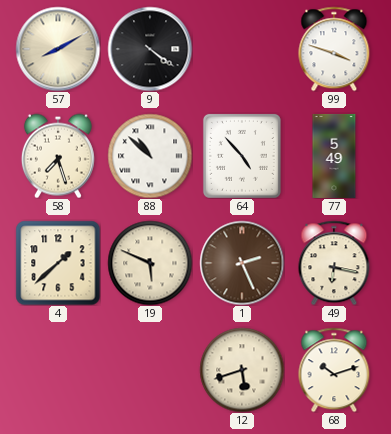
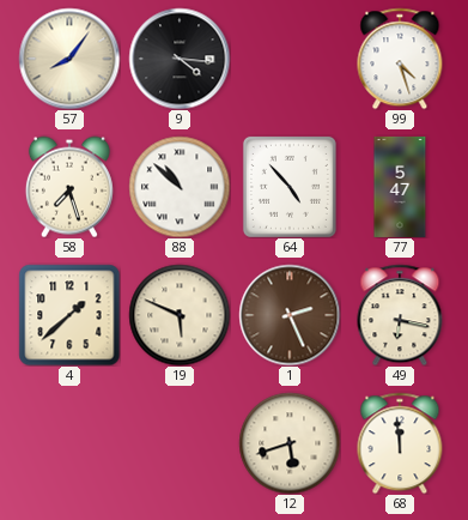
57: 8:10 -> 8:06
9: 4:21 -> 4:16
99: 3:48 -> 4:27
77: 5:49 -> 5:47
68: 10:12 -> 11:59
